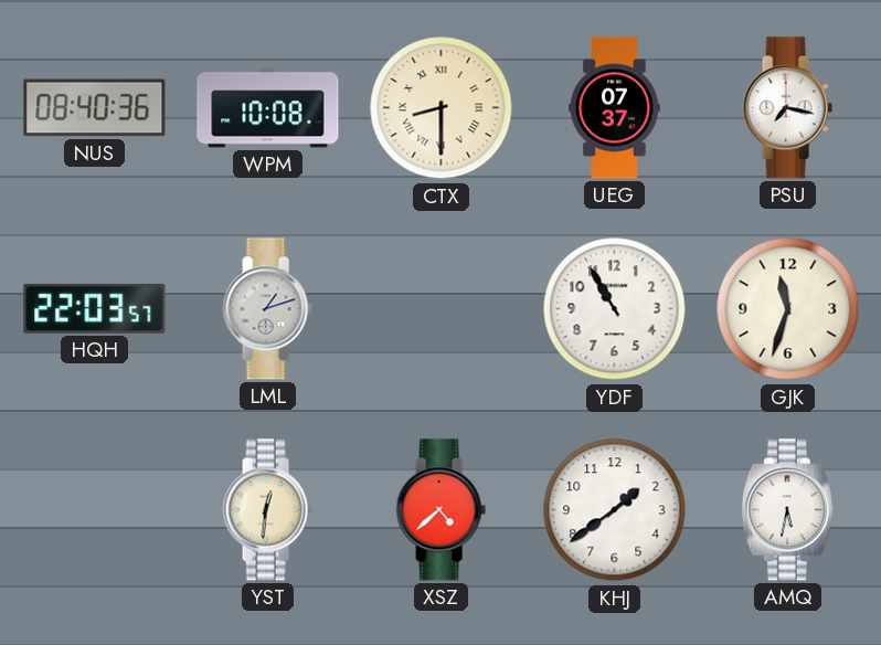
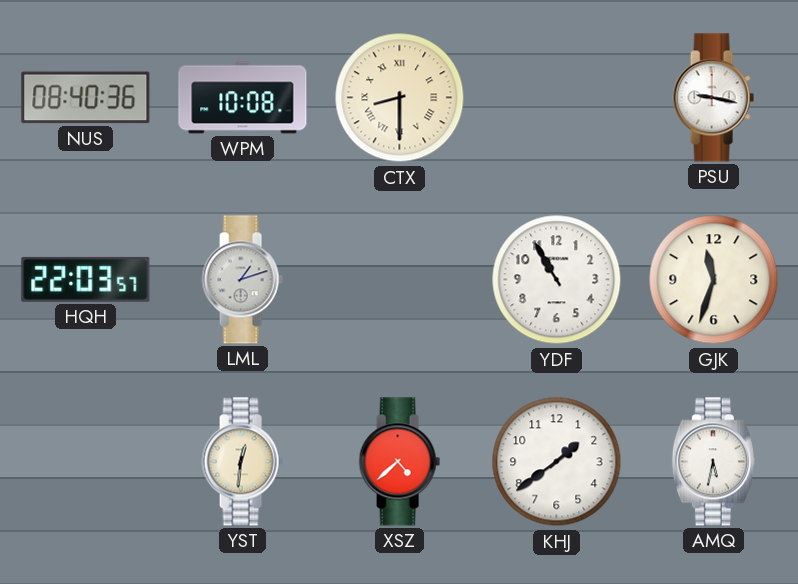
UEG: 07:37 -> none
PSU: 7:17 -> 9:17
